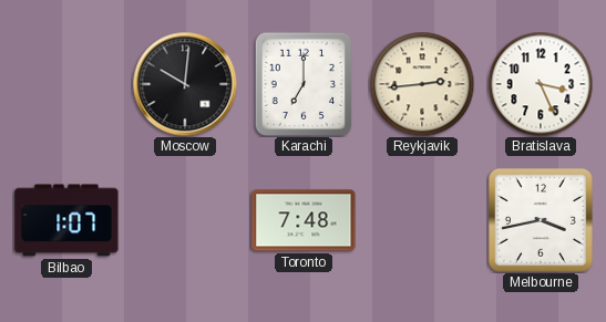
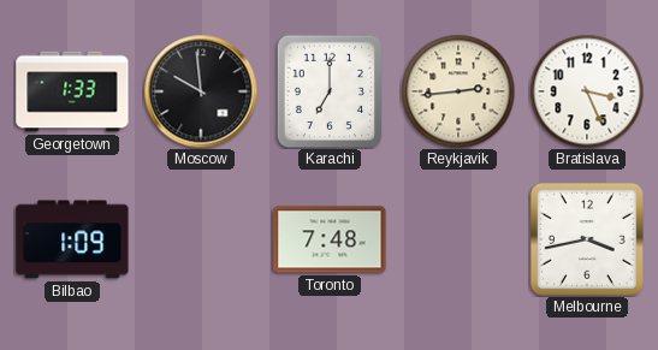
Georgetown: none -> 1:33
Moscow: 10:01 -> 9:59
Bilbao: 1:07 -> 1:09
